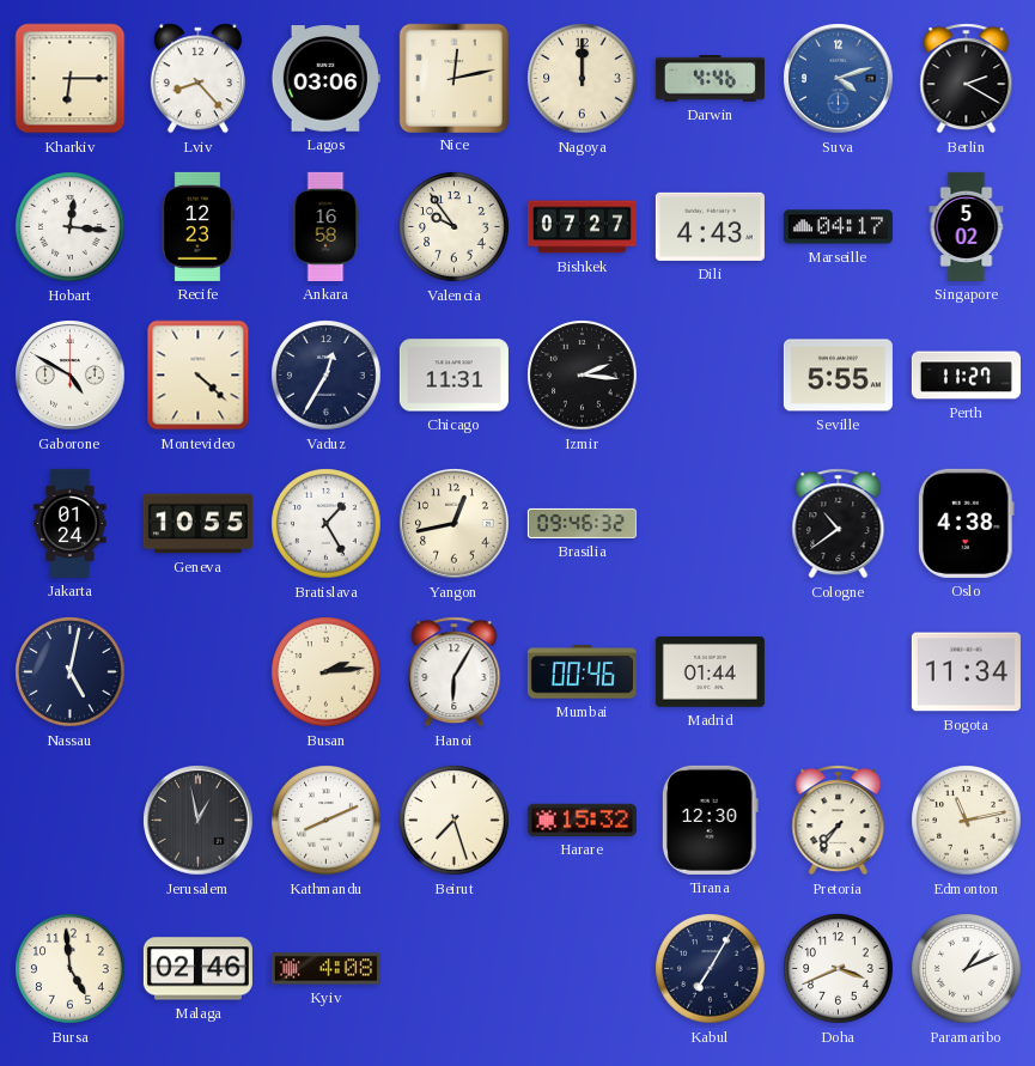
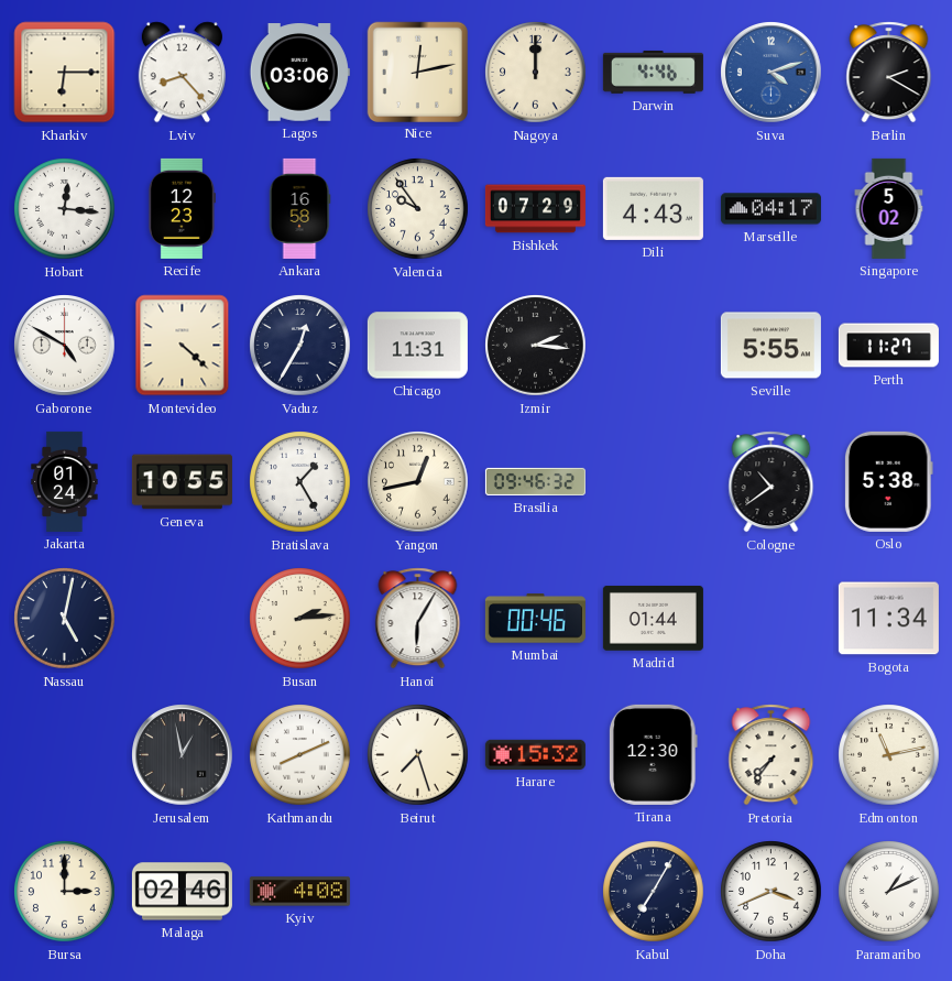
Bishkek: 07:27 -> 07:29
Oslo: 4:38 -> 5:38
Bursa: 4:59 -> 3:00
